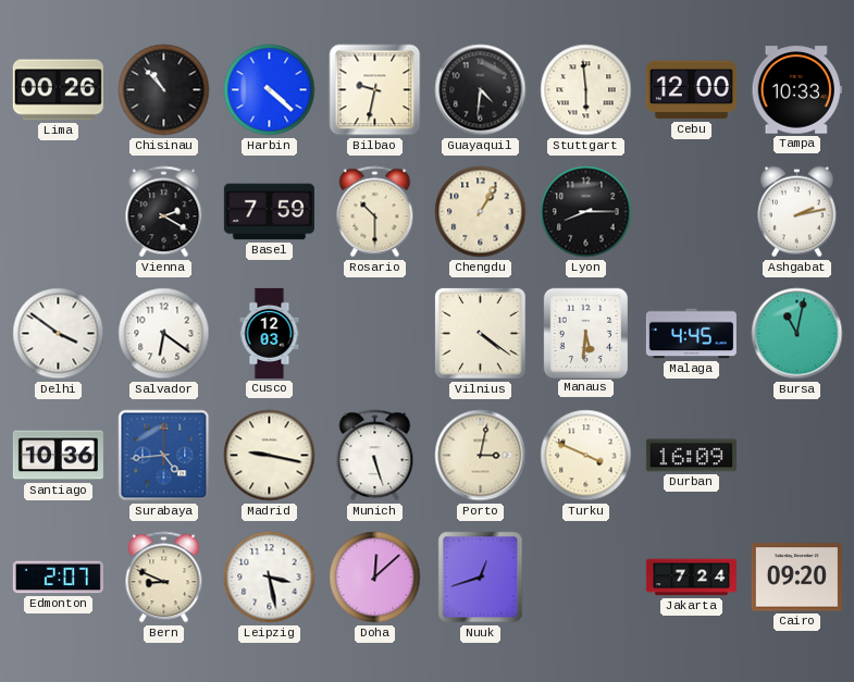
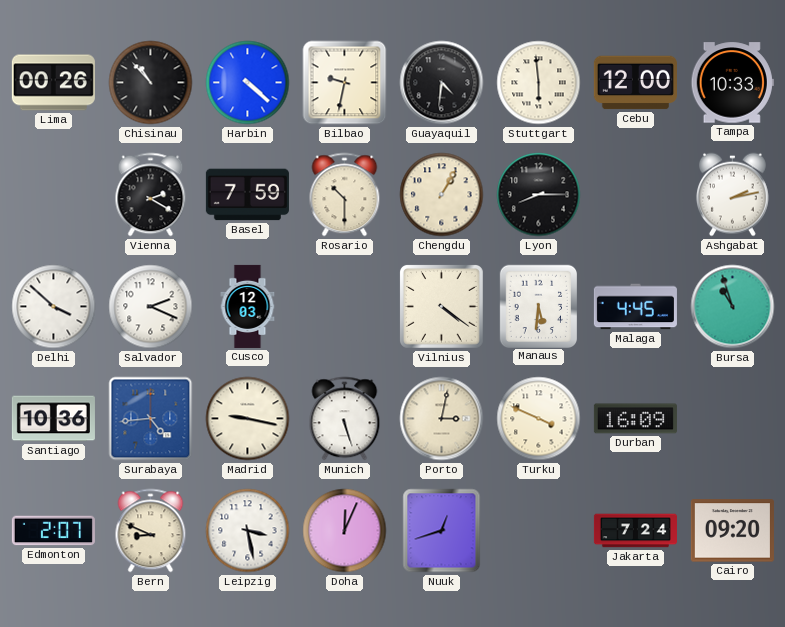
Delhi: 3:51 -> 3:52
Salvador: 6:21 -> 2:19
Bursa: 11:02 -> 10:57
Doha: 12:08 -> 12:04
